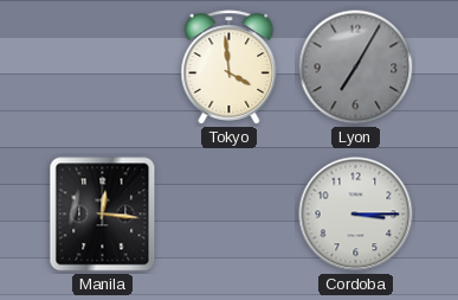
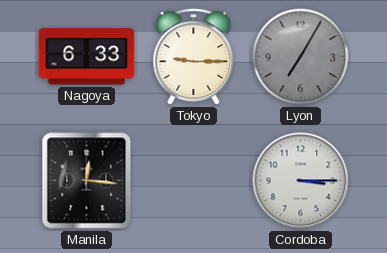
Nagoya: none -> 6:33
Tokyo: 3:59 -> 9:15
